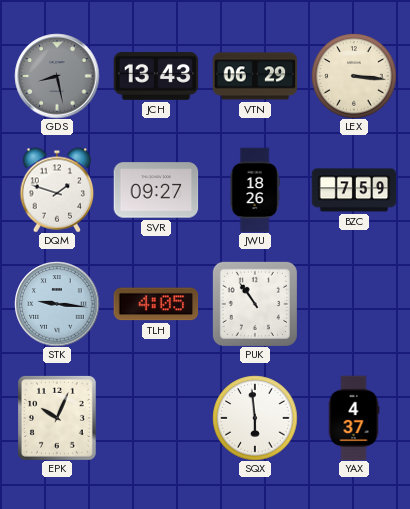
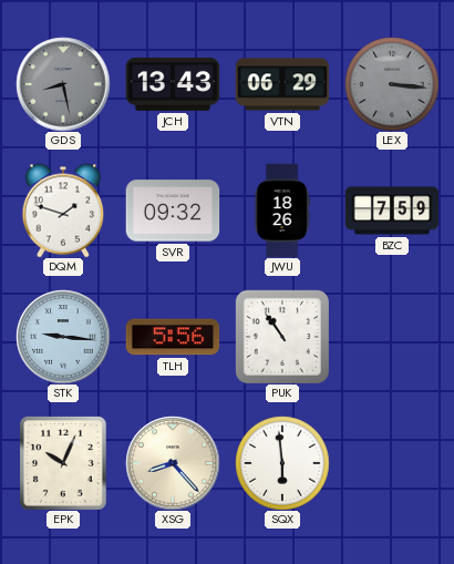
LEX dial: cream -> grey
SVR: 09:27 -> 09:32
TLH: 4:05 -> 5:56
XSG: none -> 8:23
YAX: 4:37 -> none
